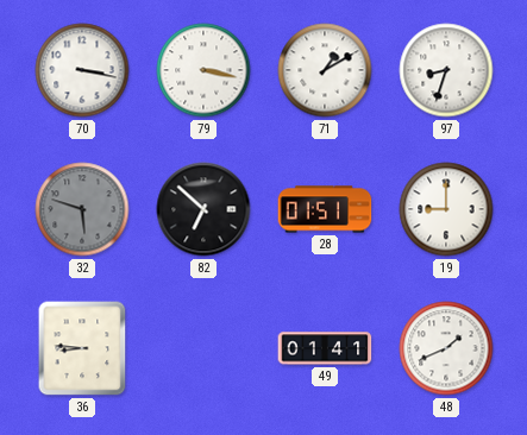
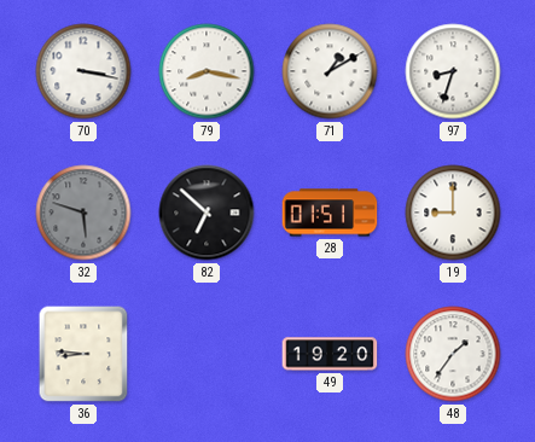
79: 3:17 -> 8:17
49: 01:41 -> 19:20
48: 1:41 -> 1:36
